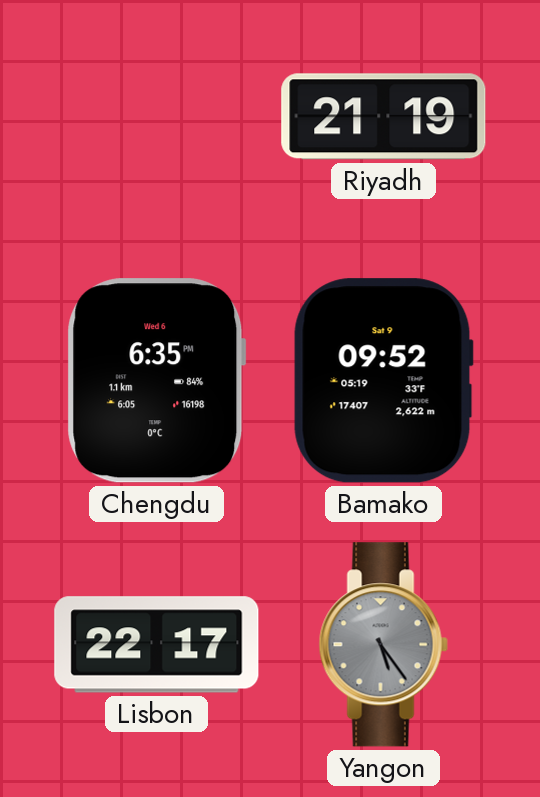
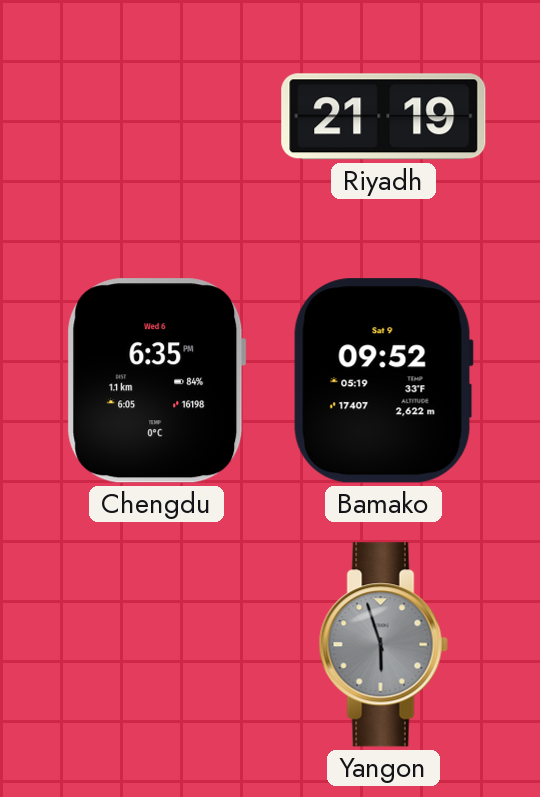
Lisbon: 22:17 -> none
Yangon: 5:24 -> 5:57
